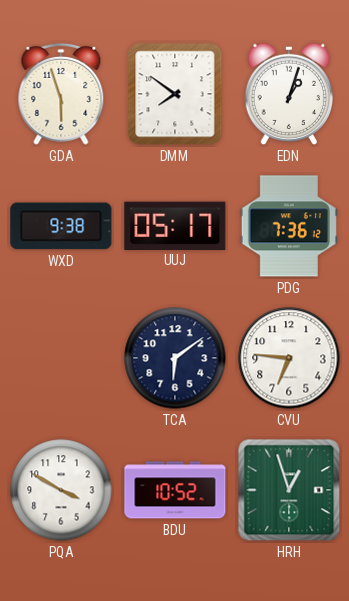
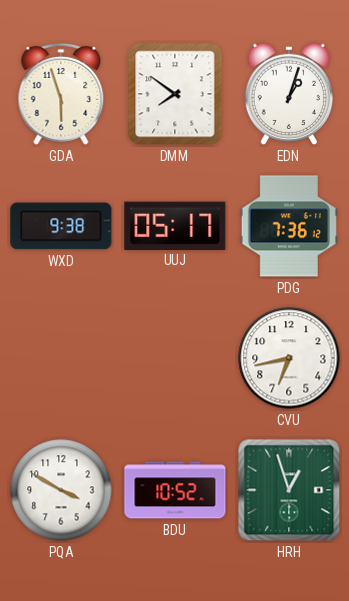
TCA: 6:09 -> none
CVU: 6:46 -> 6:43
